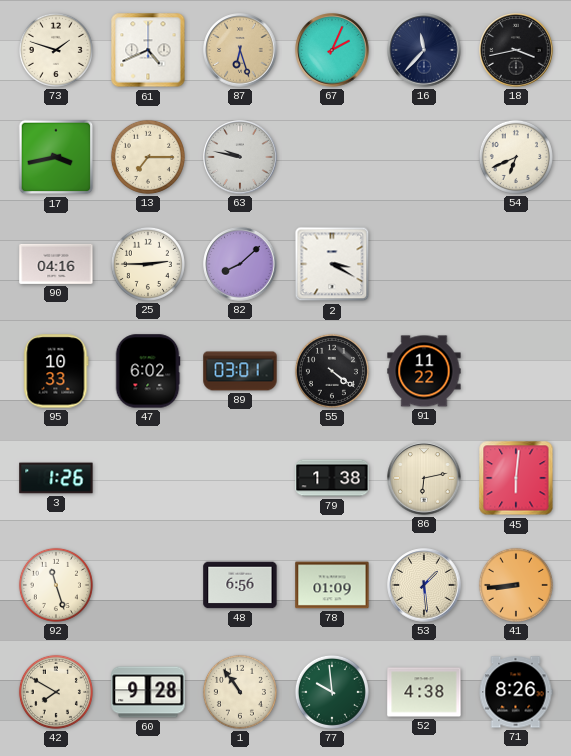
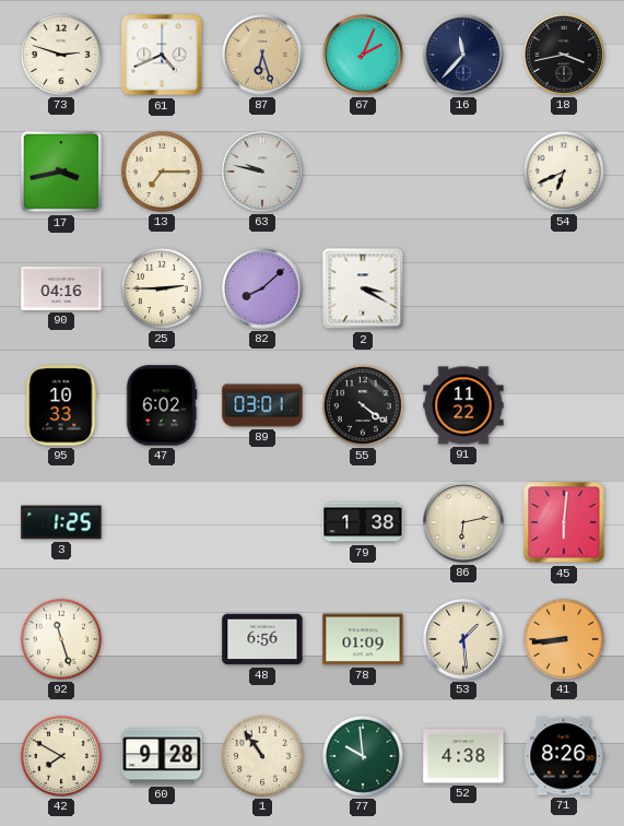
73: 1:48 -> 2:48
3: 1:26 -> 1:25
